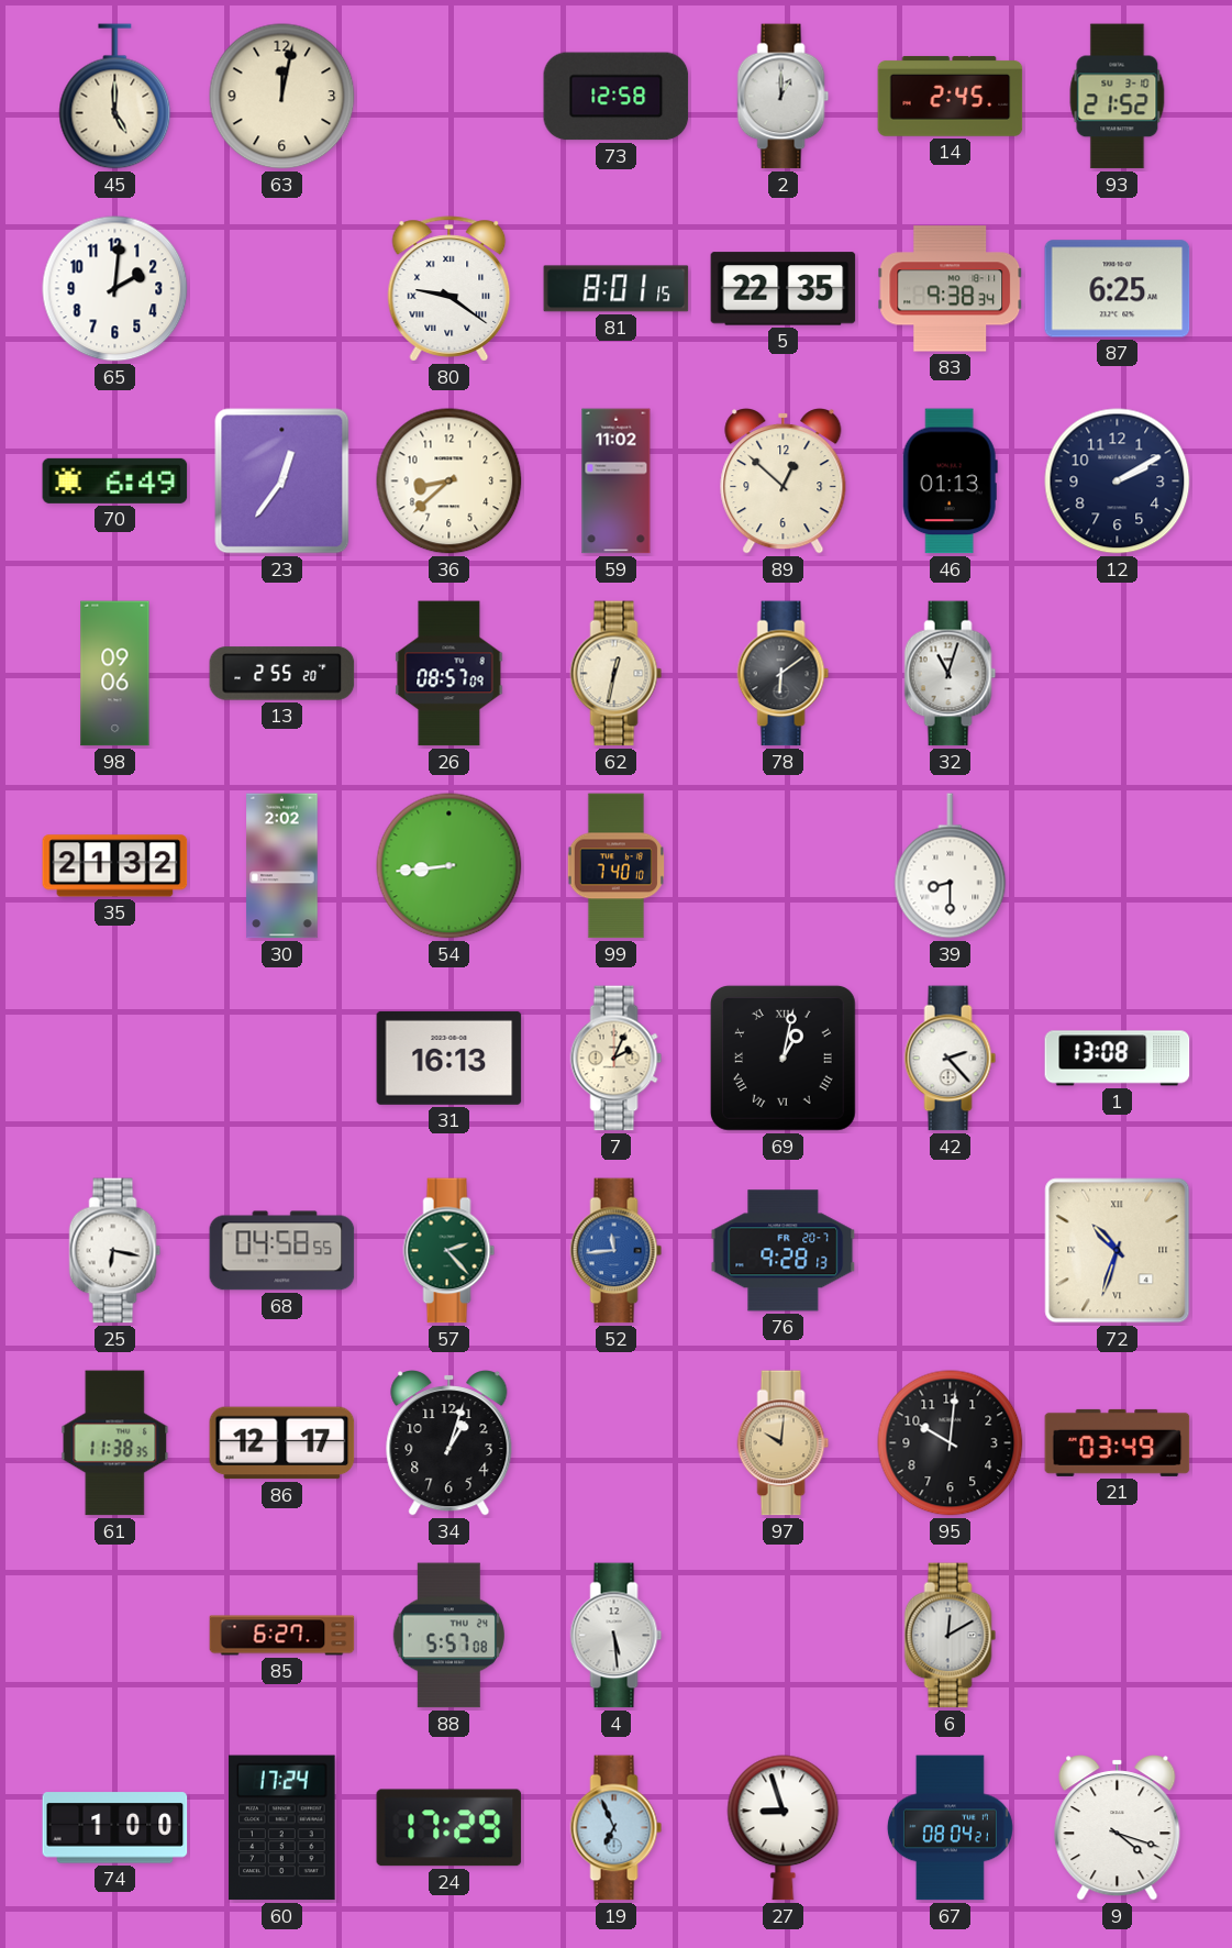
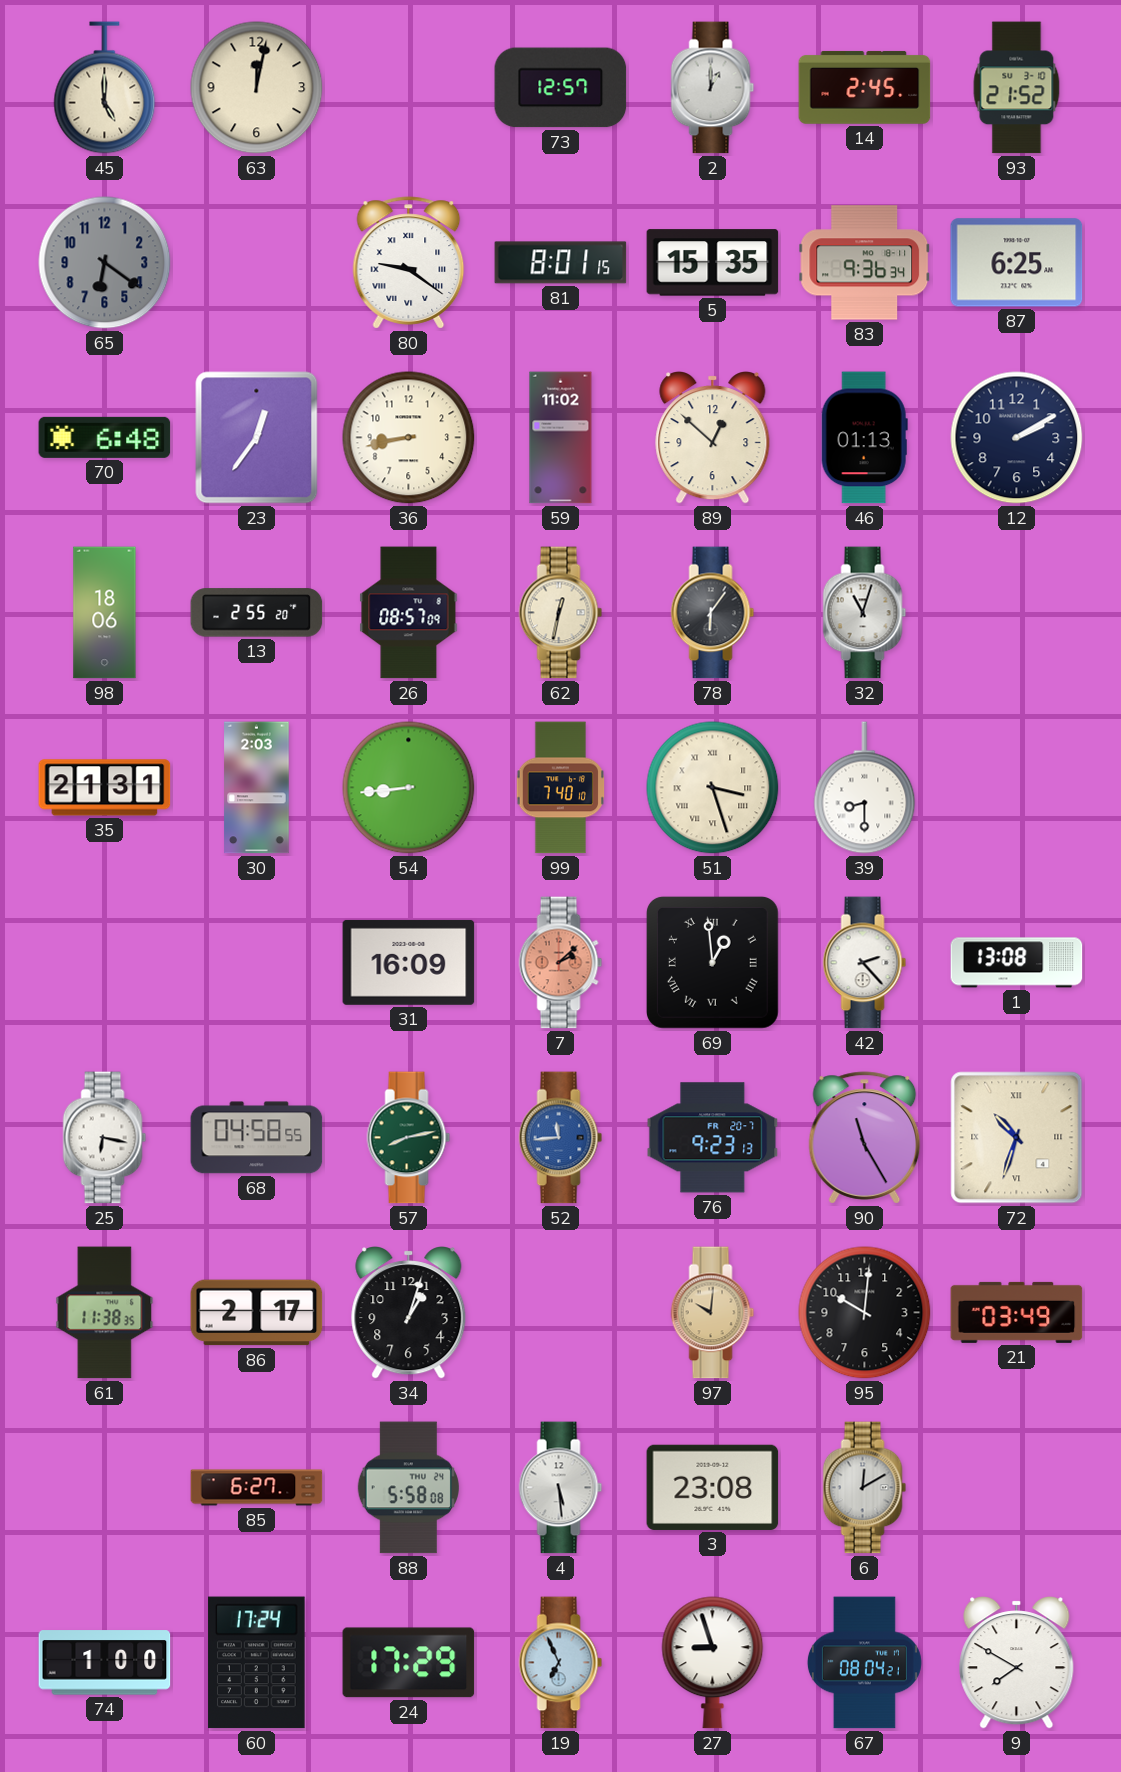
73: 12:58 -> 12:57
65: 2:01 -> 6:21
65 dial: white -> grey
5: 22:35 -> 15:35
83: 9:38 -> 9:36
70: 6:49 -> 6:48
36: 8:38 -> 8:43
98: 09:06 -> 18:06
78: 6:09 -> 6:06
35: 21:32 -> 21:31
30: 2:02 -> 2:03
51: none -> 3:27
31: 16:13 -> 16:09
7: 2:04 -> 2:08
7 dial: cream -> salmon
69: 1:02 -> 12:59
57: 2:23 -> 8:13
76: 9:28 -> 9:23
90: none -> 11:25
86: 12:17 -> 2:17
88: 5:57 -> 5:58
3: none -> 23:08
9: 4:18 -> 7:50
